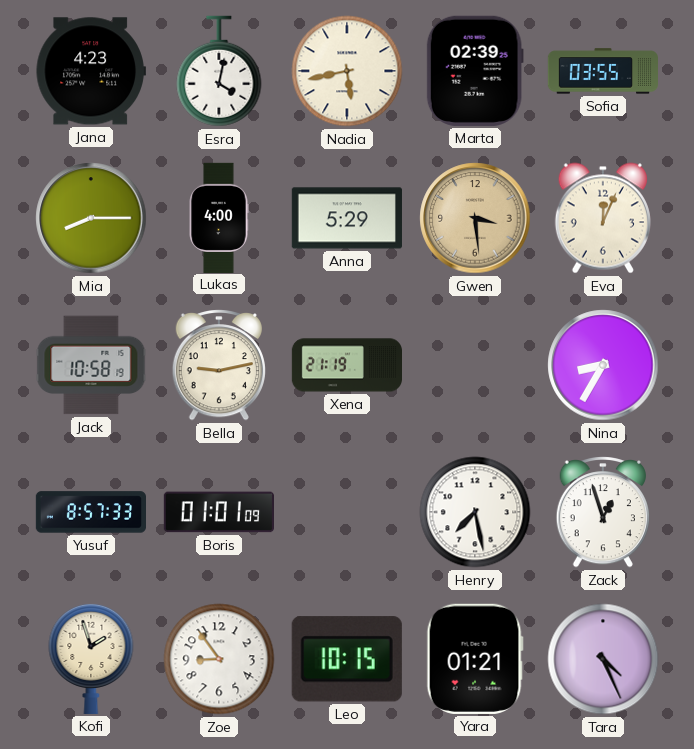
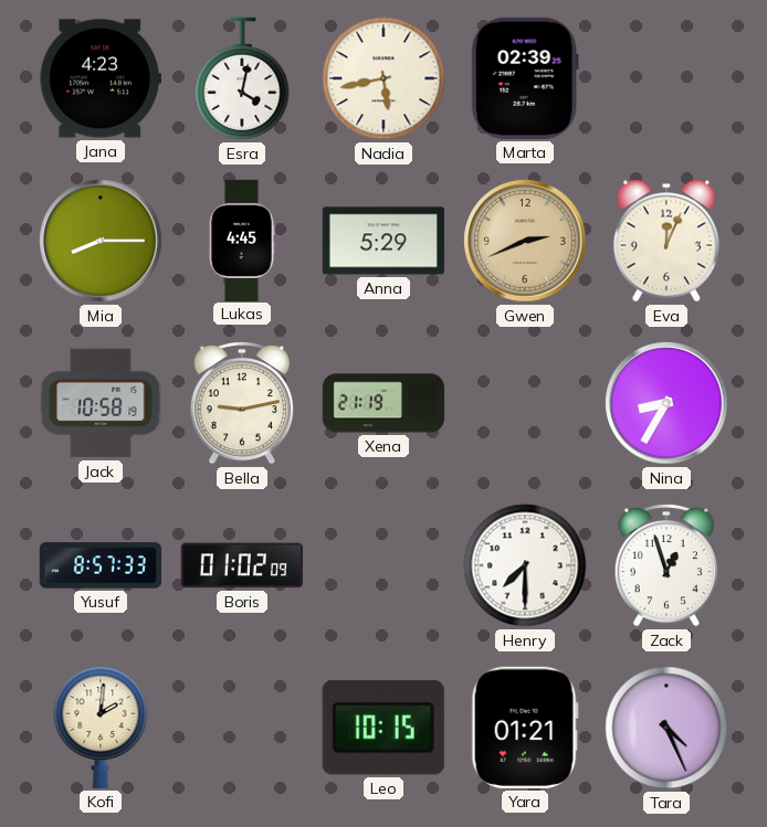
Sofia: 03:55 -> none
Lukas: 4:00 -> 4:45
Gwen: 3:29 -> 2:41
Boris: 01:01 -> 01:02
Henry: 7:28 -> 7:30
Kofi: 1:57 -> 2:01
Zoe: 8:54 -> none
